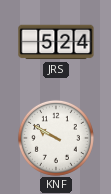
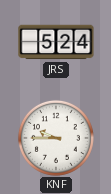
KNF: 9:50 -> 9:45
